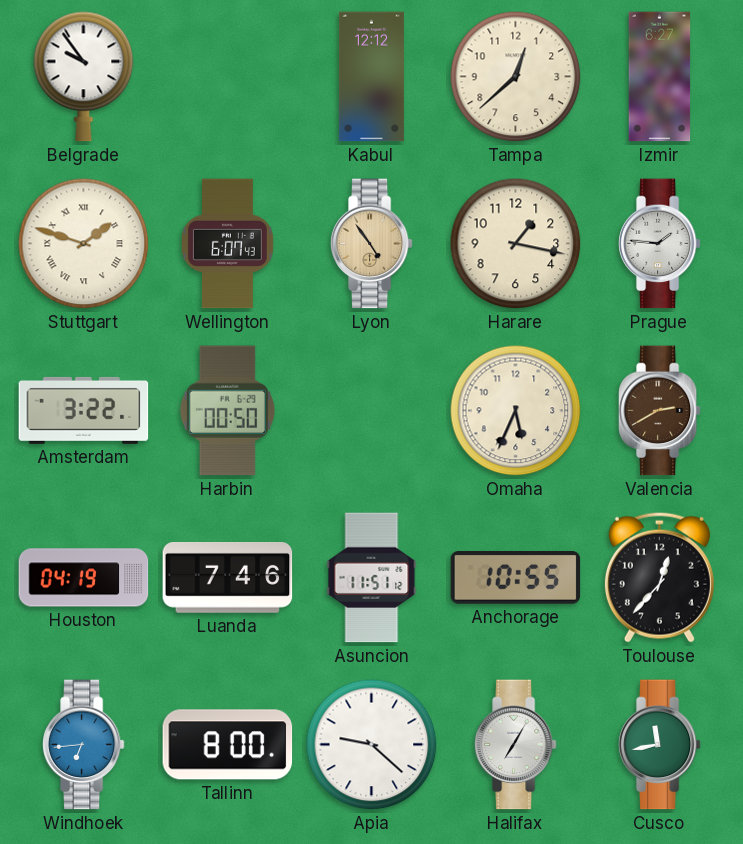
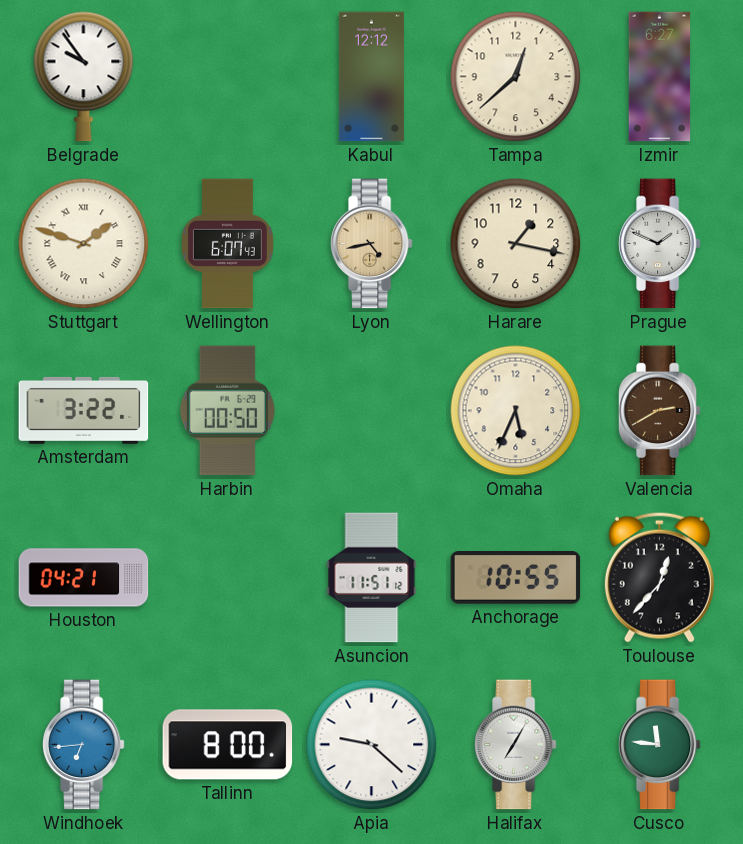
Lyon: 4:54 -> 4:43
Prague: 1:46 -> 1:49
Houston: 04:19 -> 04:21
Luanda: 7:46 -> none
Cusco: 11:43 -> 11:46
